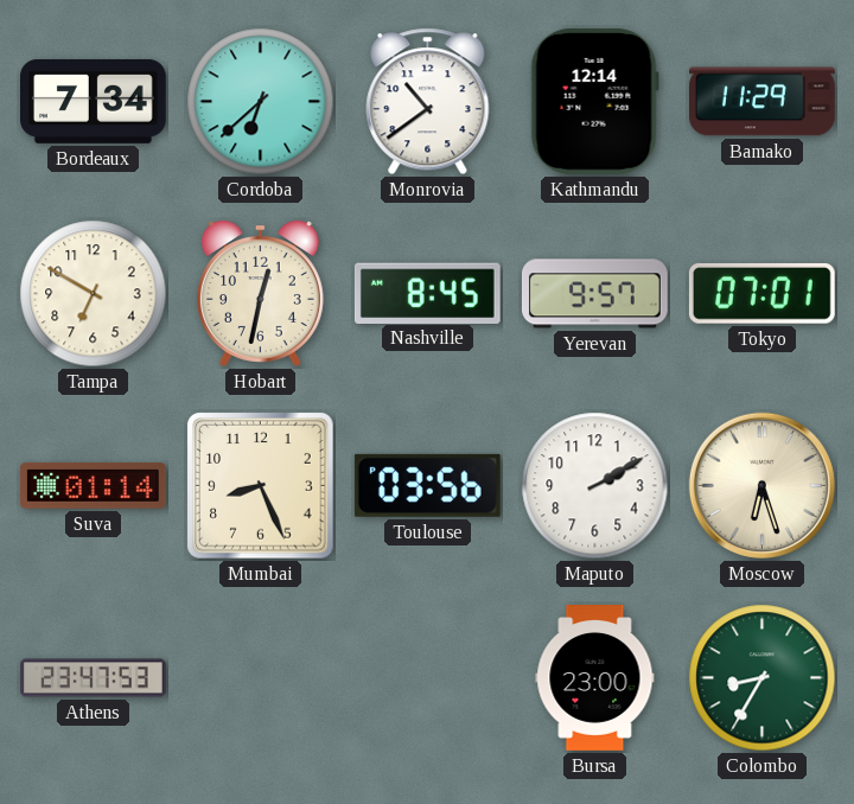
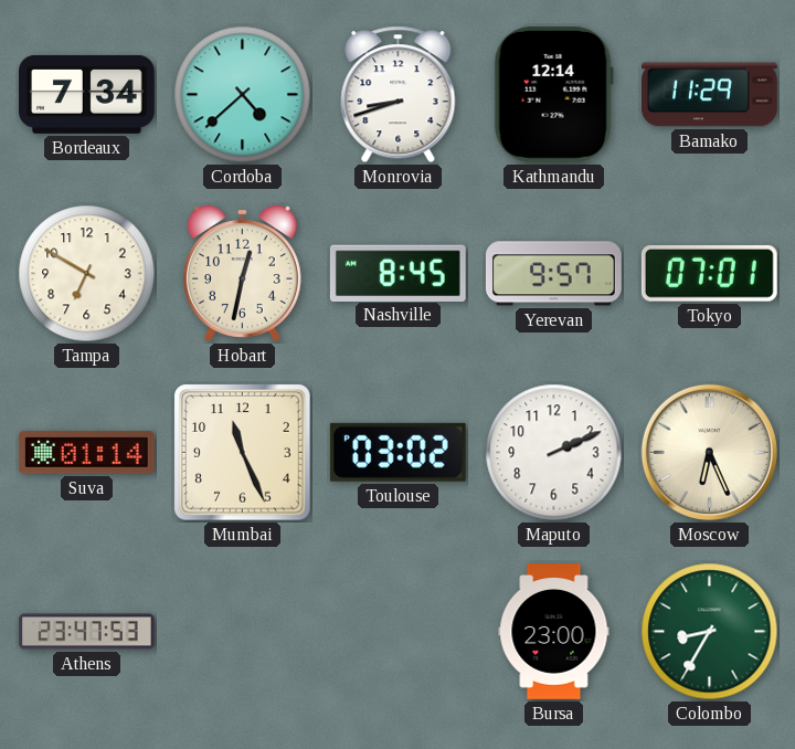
Cordoba: 6:38 -> 4:38
Monrovia: 10:39 -> 8:42
Mumbai: 8:26 -> 11:26
Toulouse: 03:56 -> 03:02
Maputo: 2:10 -> 2:11
Moscow: 6:27 -> 6:26
